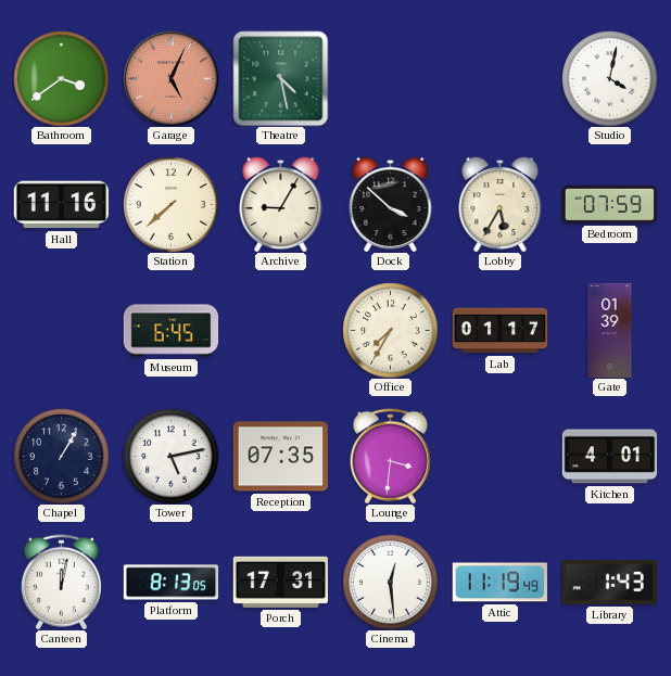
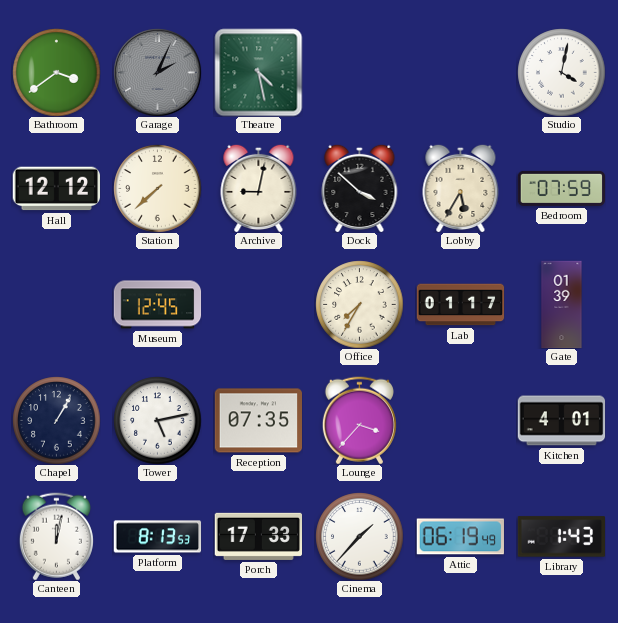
Garage: 5:04 -> 2:04
Garage dial: salmon -> grey
Hall: 11:16 -> 12:12
Archive: 9:05 -> 9:02
Museum: 6:45 -> 12:45
Lounge: 3:31 -> 3:37
Platform: 8:13:05 -> 8:13:53
Porch: 17:31 -> 17:33
Cinema: 12:29 -> 1:37
Attic: 11:19 -> 06:19
